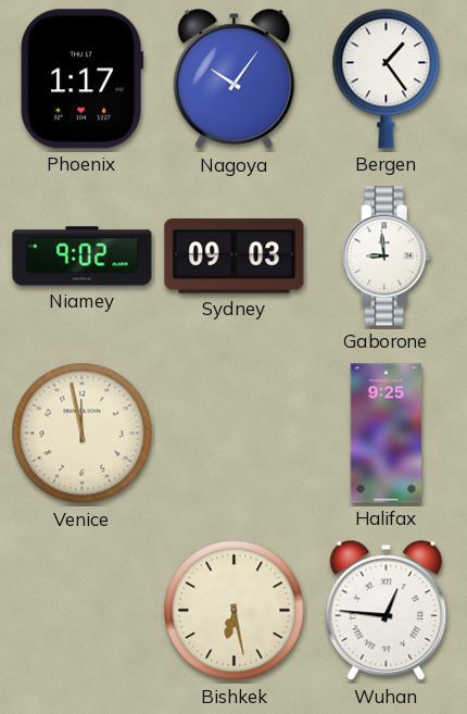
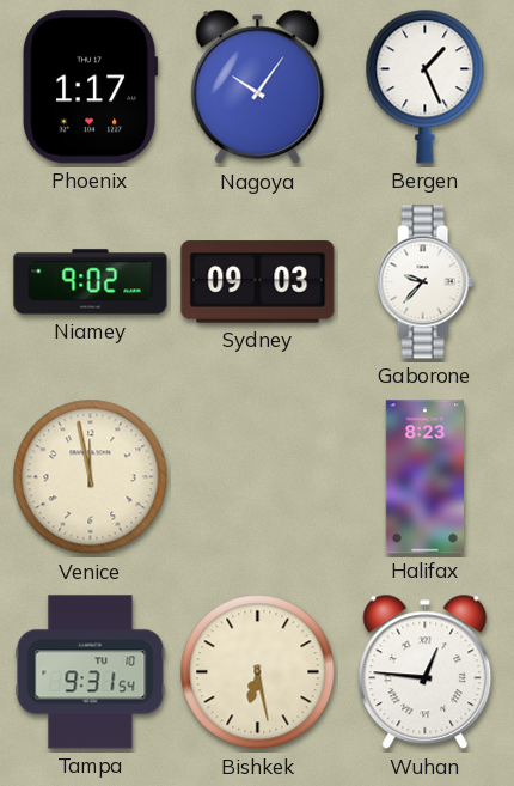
Bergen: 1:24 -> 1:26
Gaborone: 8:59 -> 9:37
Halifax: 9:25 -> 8:23
Tampa: none -> 9:31
